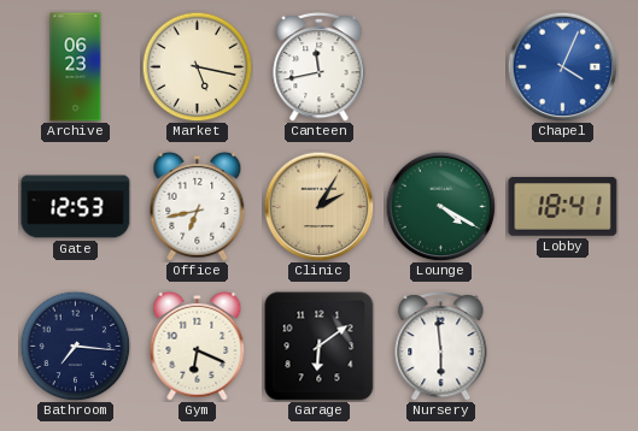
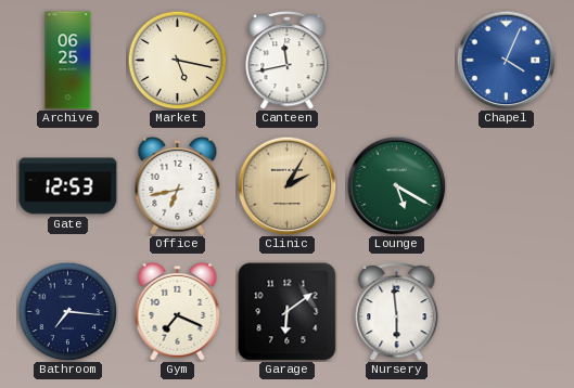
Archive: 06:23 -> 06:25
Lounge: 4:20 -> 5:20
Lobby: 18:41 -> none
Gym: 6:19 -> 7:19
